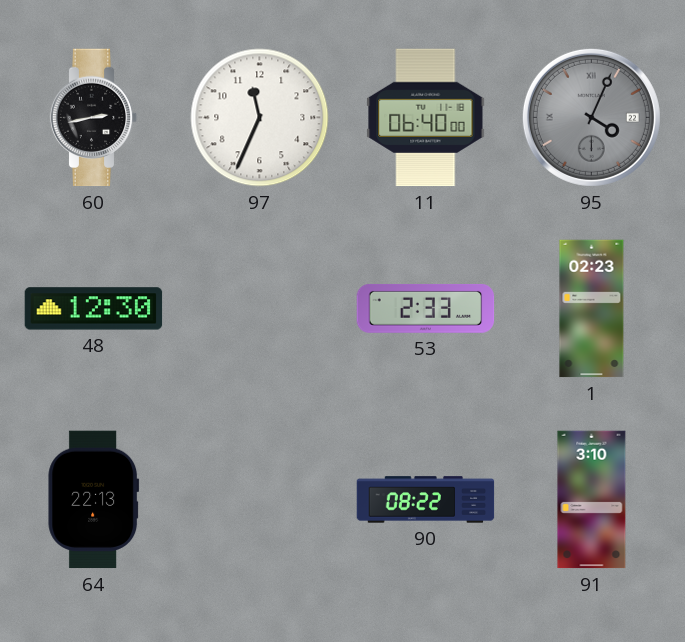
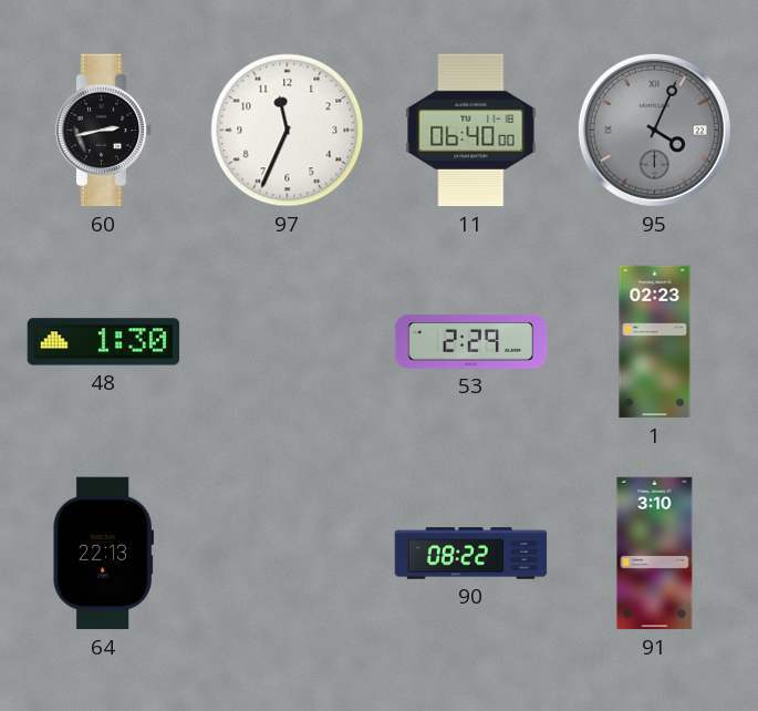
48: 12:30 -> 1:30
53: 2:33 -> 2:29
